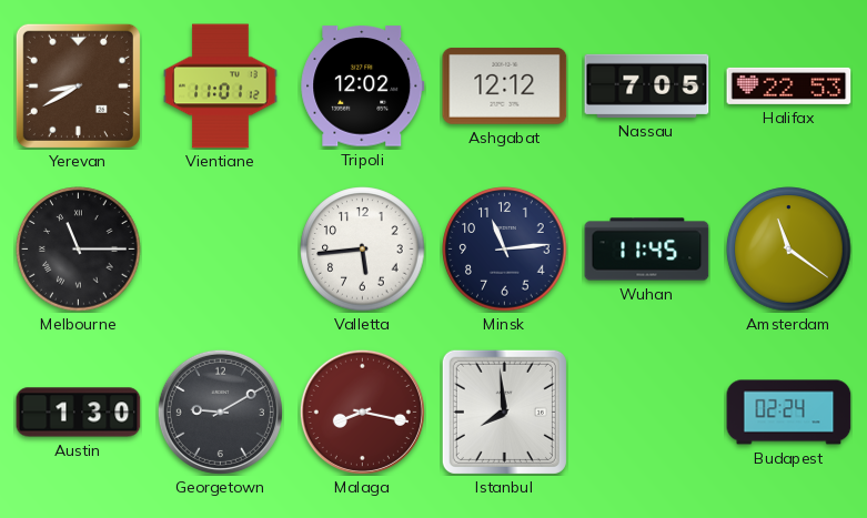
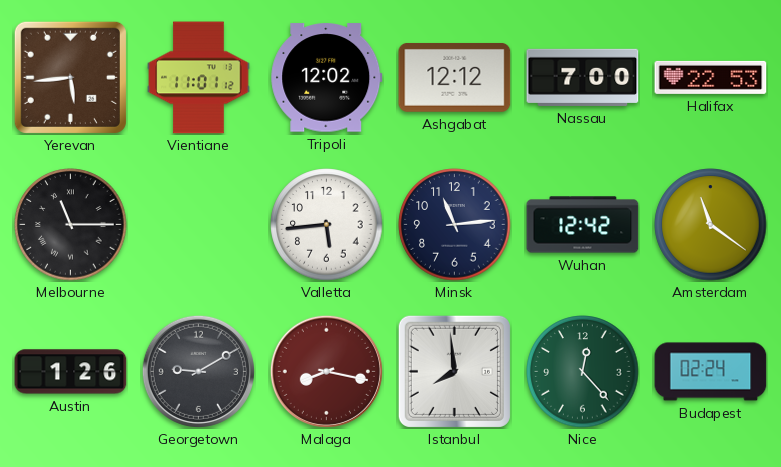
Yerevan: 8:40 -> 5:44
Nassau: 7:05 -> 7:00
Wuhan: 11:45 -> 12:42
Austin: 1:30 -> 1:26
Nice: none -> 12:23
